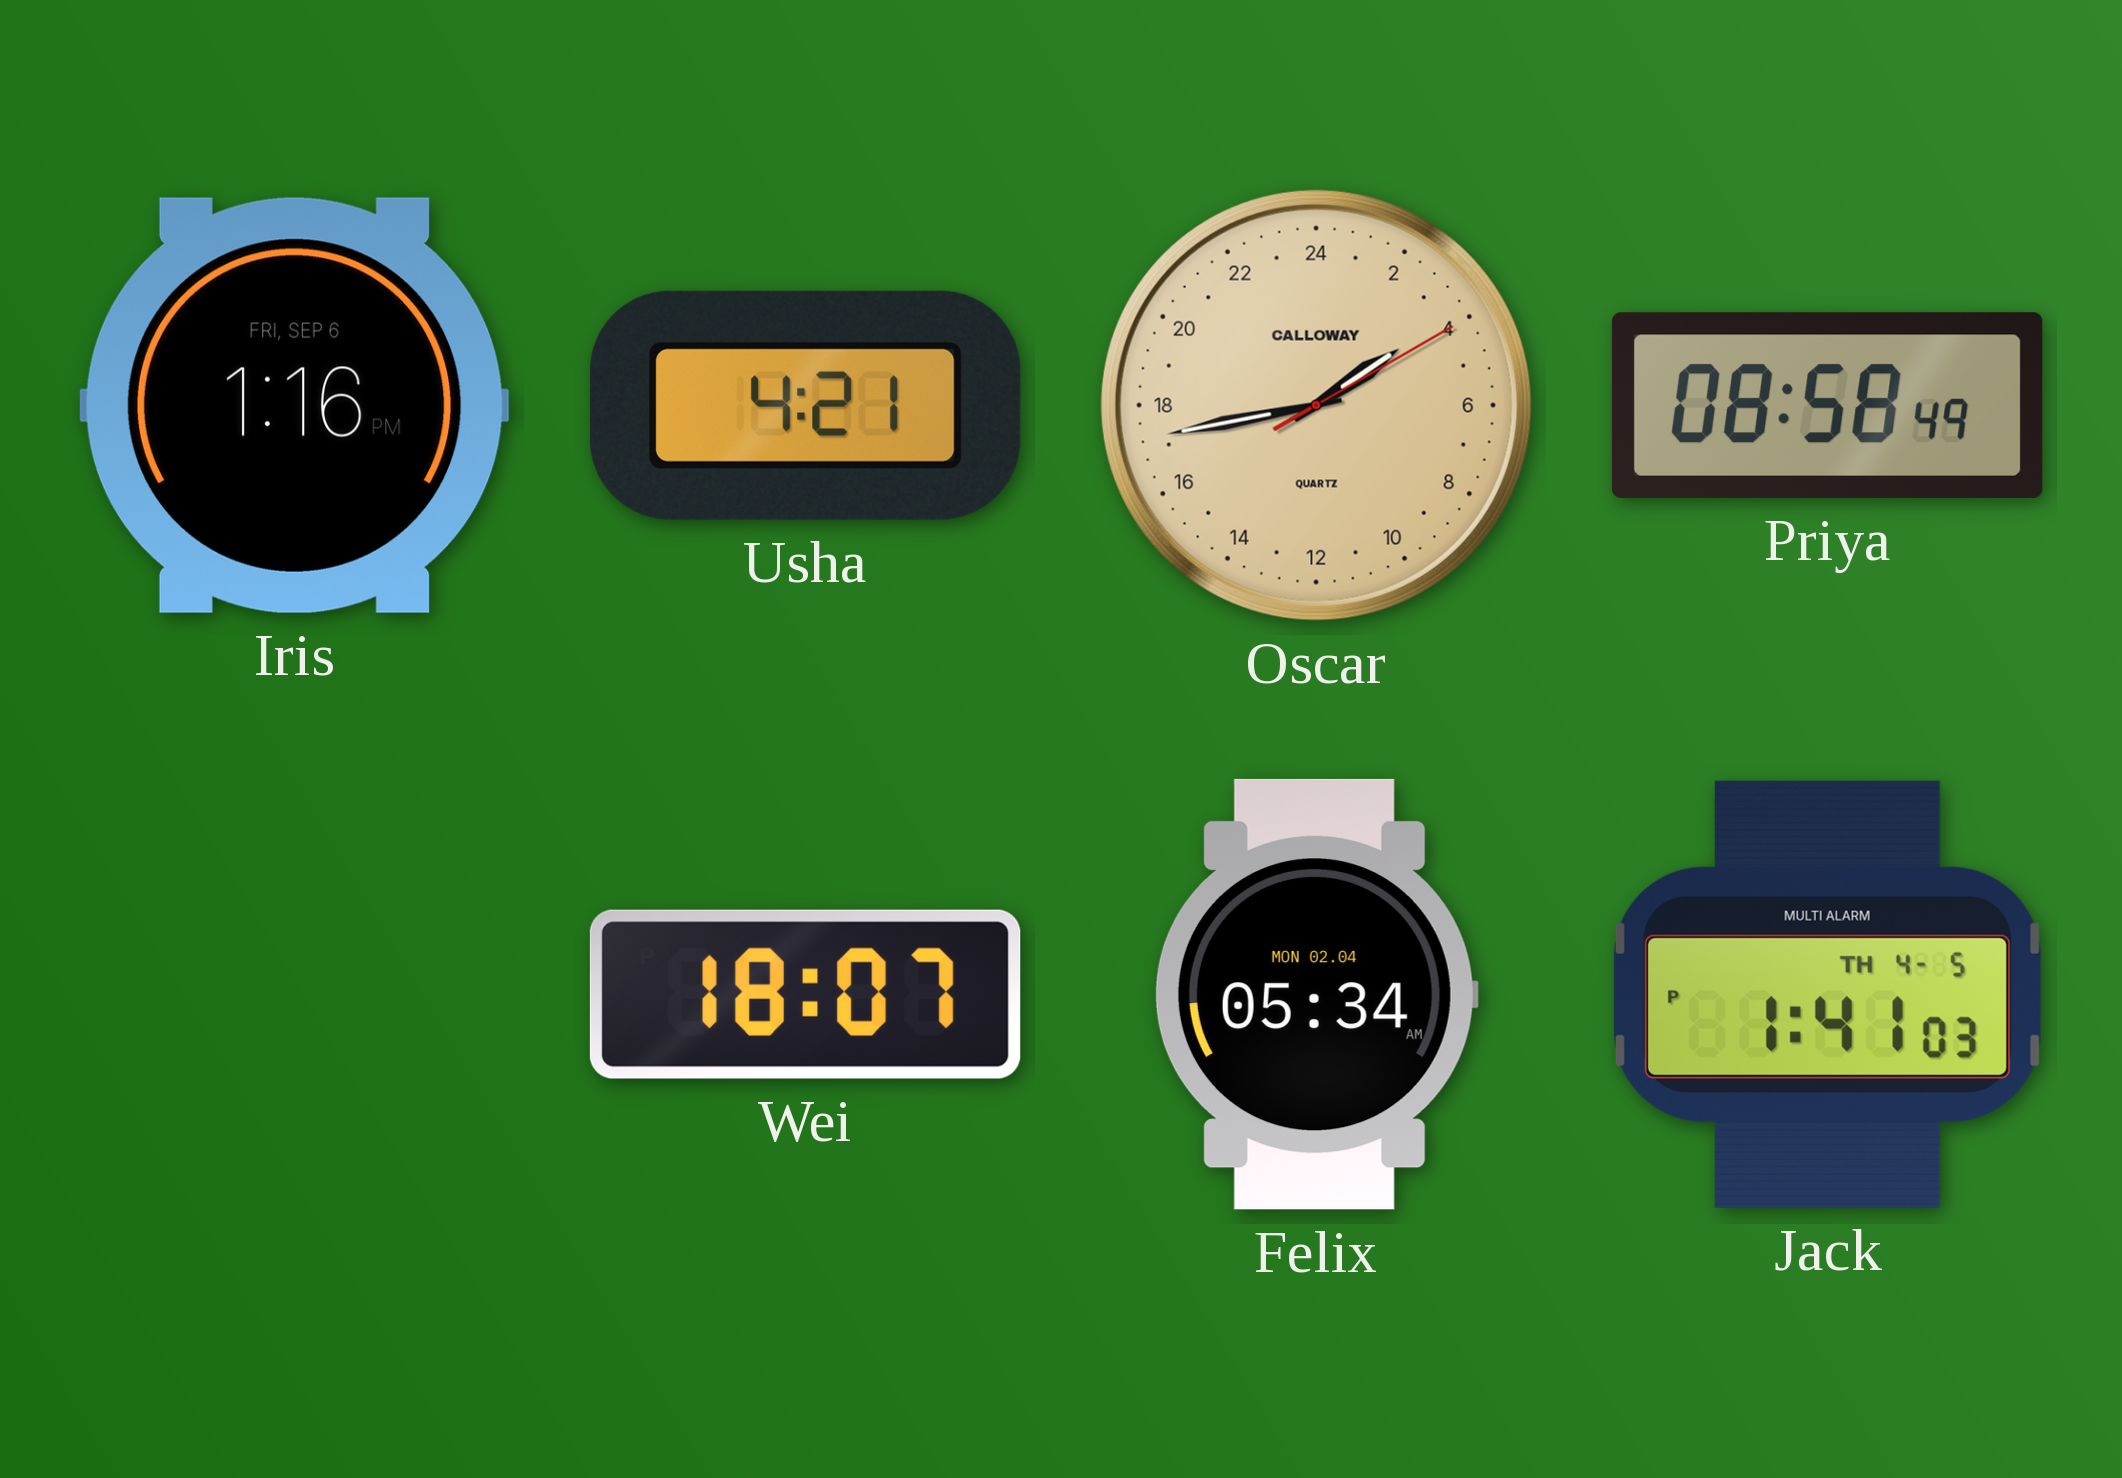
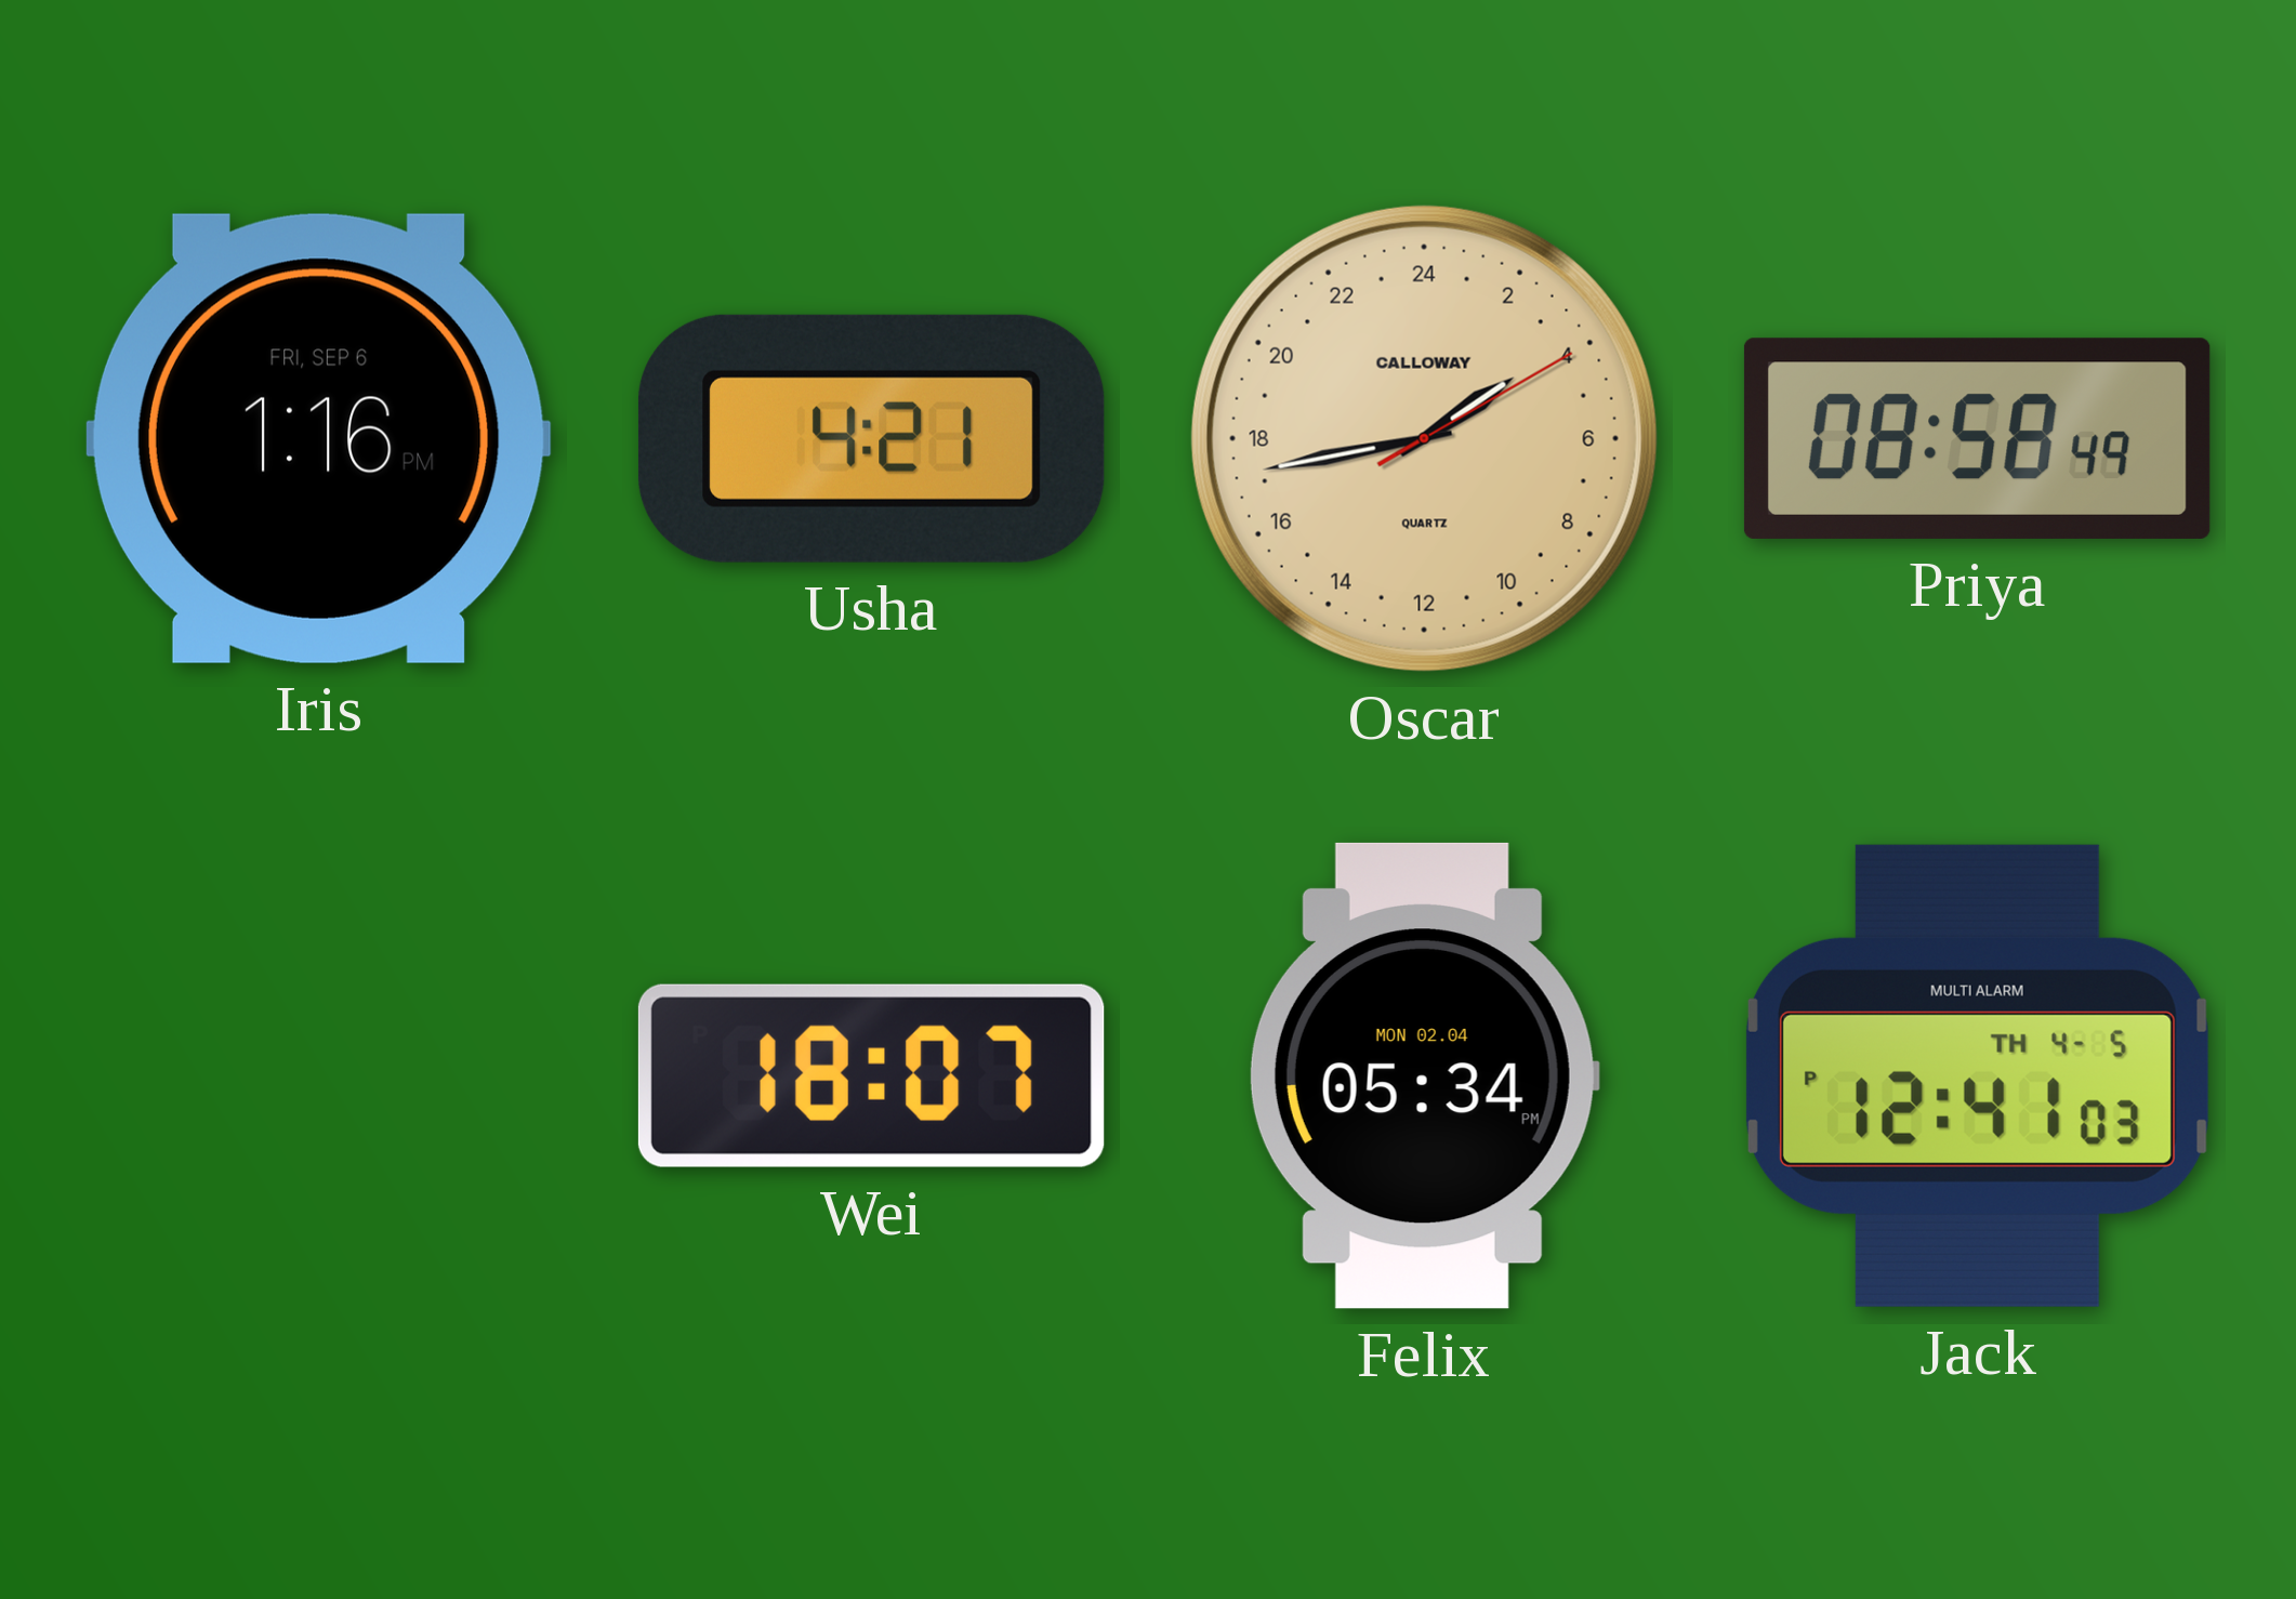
Felix: 05:34 AM -> 05:34 PM
Jack: 1:41 -> 12:41
